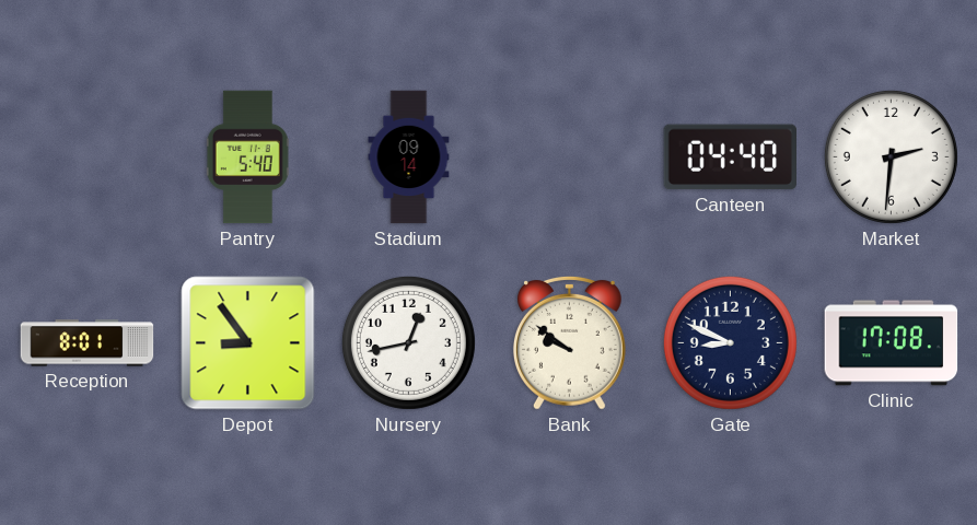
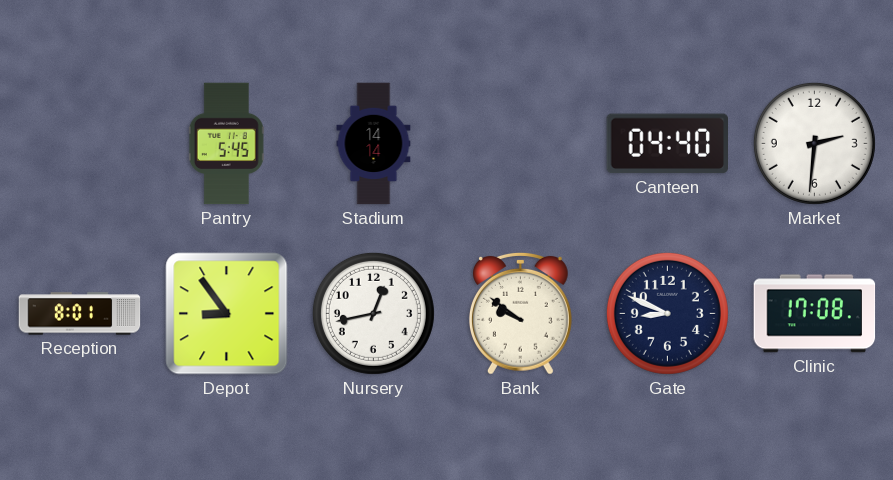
Pantry: 5:40 -> 5:45
Stadium: 09:14 -> 14:14
